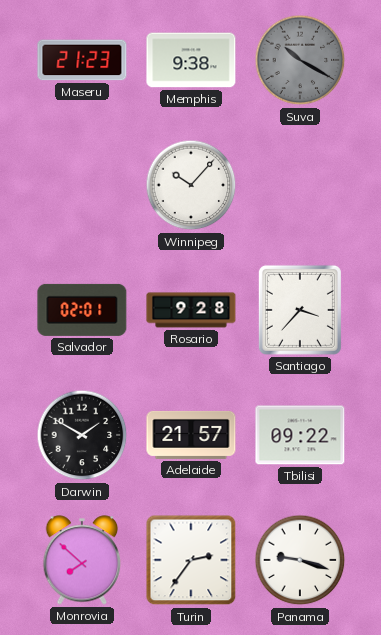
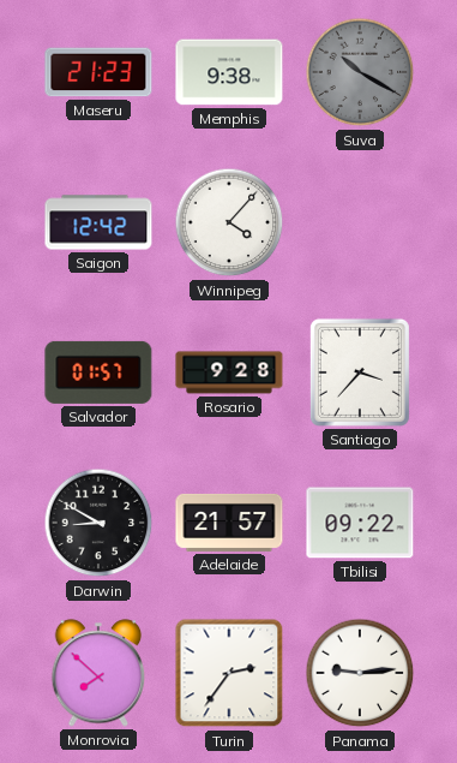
Saigon: none -> 12:42
Winnipeg: 10:07 -> 4:07
Salvador: 02:01 -> 01:57
Darwin: 1:50 -> 8:50
Panama: 9:18 -> 9:14
